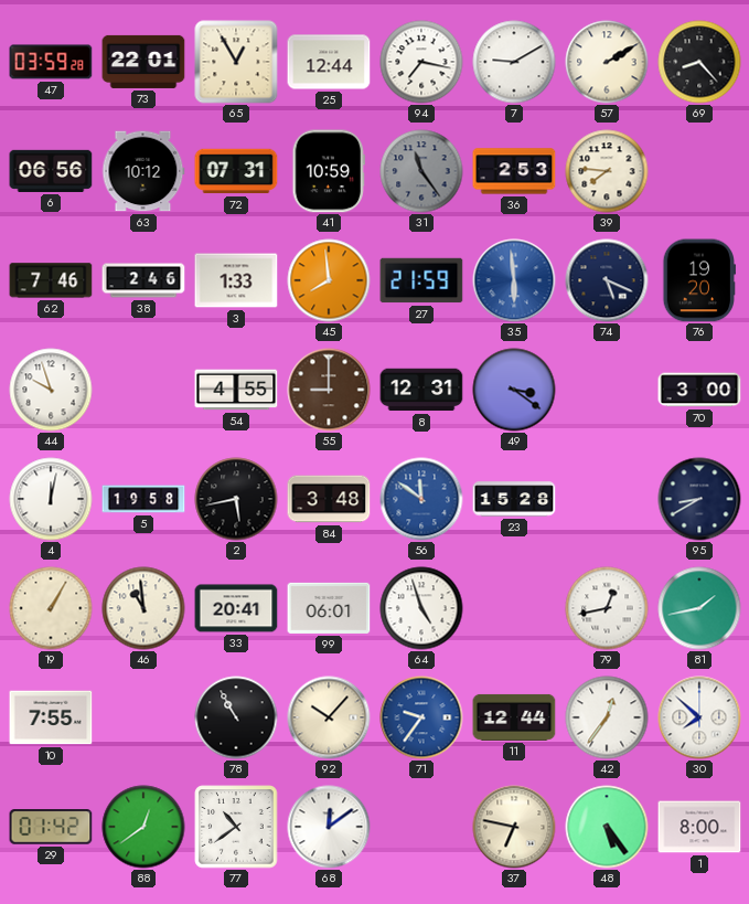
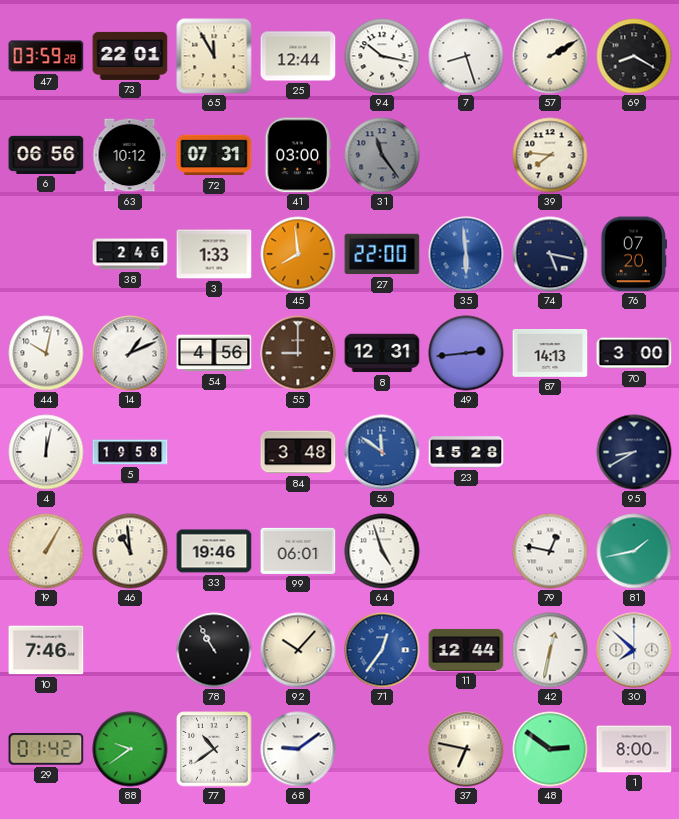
65: 12:55 -> 11:55
94: 7:17 -> 10:17
7: 9:10 -> 8:27
69: 8:23 -> 8:20
41: 10:59 -> 03:00
36: 2:53 -> none
62: 7:46 -> none
27: 21:59 -> 22:00
74: 5:19 -> 5:17
76: 19:20 -> 07:20
44: 9:57 -> 10:02
14: none -> 1:11
54: 4:55 -> 4:56
49: 3:21 -> 2:44
87: none -> 14:13
2: 5:43 -> none
33: 20:41 -> 19:46
79: 12:43 -> 12:47
10: 7:55 -> 7:46
71: 9:36 -> 12:36
42: 12:36 -> 12:32
88: 12:39 -> 9:39
68: 12:09 -> 9:09
48: 5:24 -> 2:51
